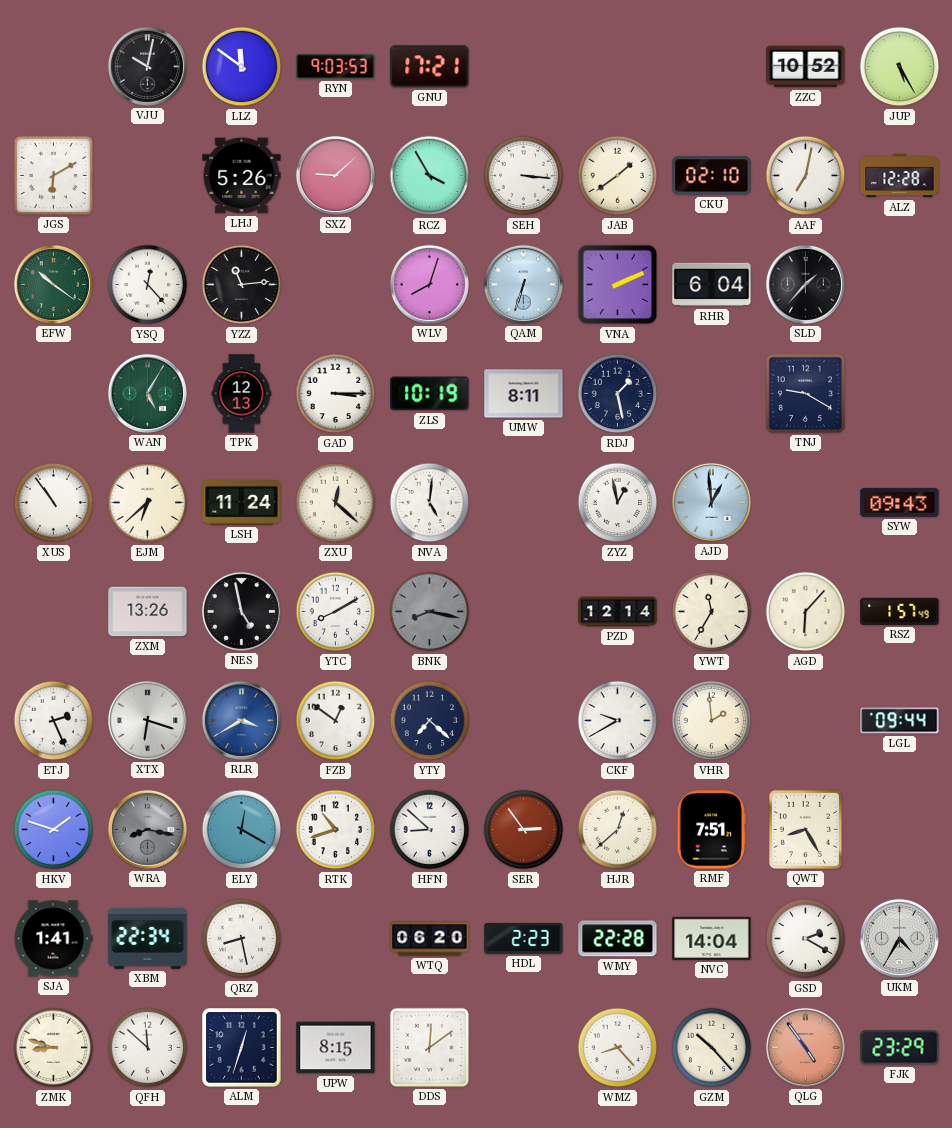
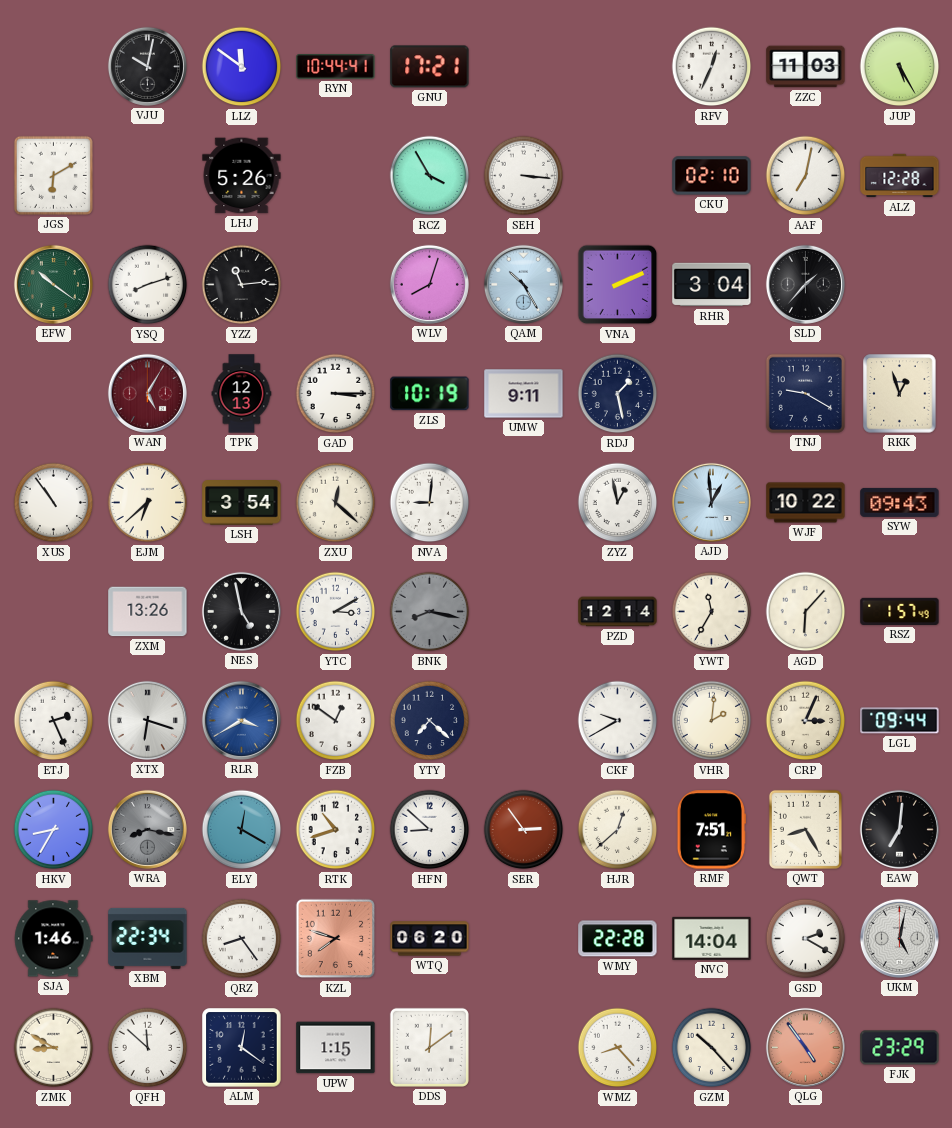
RYN: 9:03 -> 10:44
RFV: none -> 12:34
ZZC: 10:52 -> 11:03
SXZ: 9:08 -> none
JAB: 1:39 -> none
YSQ: 12:23 -> 8:12
QAM: 6:33 -> 10:25
RHR: 6:04 -> 3:04
WAN dial: green -> burgundy
UMW: 8:11 -> 9:11
RKK: none -> 12:57
LSH: 11:24 -> 3:54
NVA: 5:01 -> 9:01
WJF: none -> 10:22
YTC: 8:10 -> 3:10
VHR: 1:59 -> 2:01
CRP: none -> 3:04
HKV: 1:48 -> 8:35
EAW: none -> 7:01
SJA: 1:41 -> 1:46
QRZ: 8:28 -> 8:24
KZL: none -> 7:48
HDL: 2:23 -> none
UKM: 4:35 -> 5:02
ZMK: 8:48 -> 8:50
ALM: 12:33 -> 12:21
UPW: 8:15 -> 1:15
